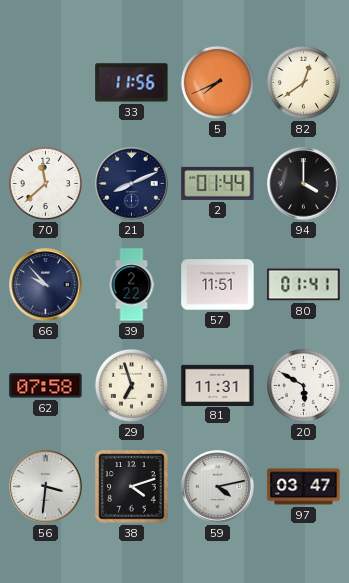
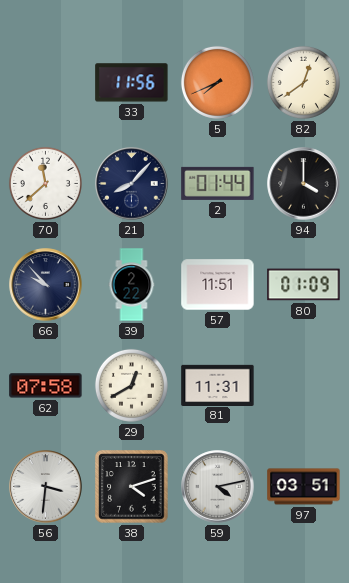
21: 8:11 -> 8:07
80: 01:41 -> 01:09
29: 6:57 -> 12:40
20: 5:50 -> none
97: 03:47 -> 03:51
